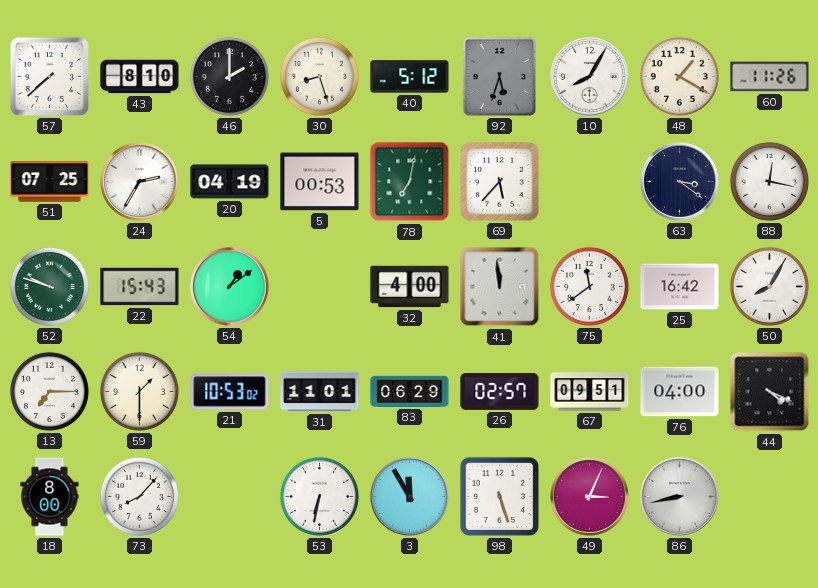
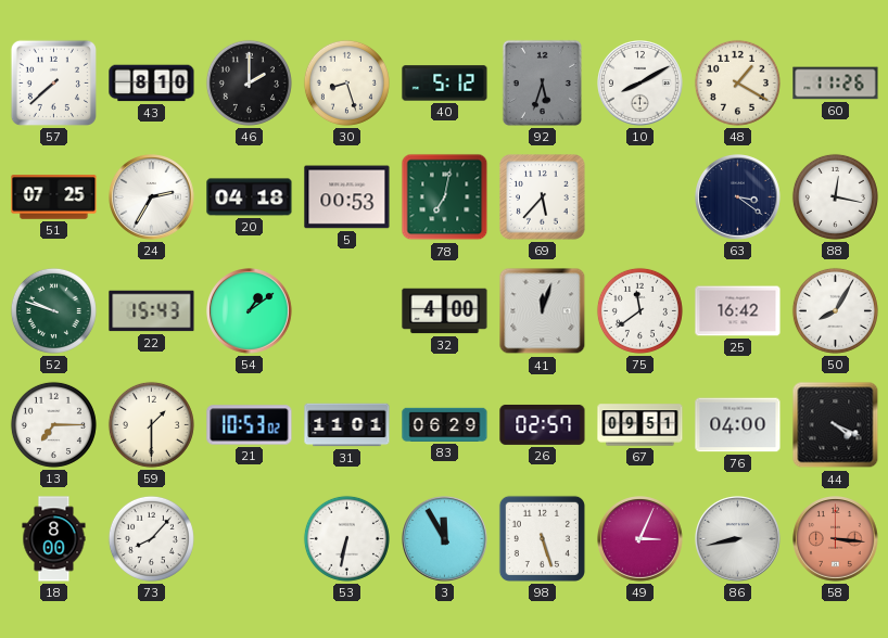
10: 8:05 -> 8:10
20: 04:19 -> 04:18
41: 11:59 -> 12:03
58: none -> 3:16
